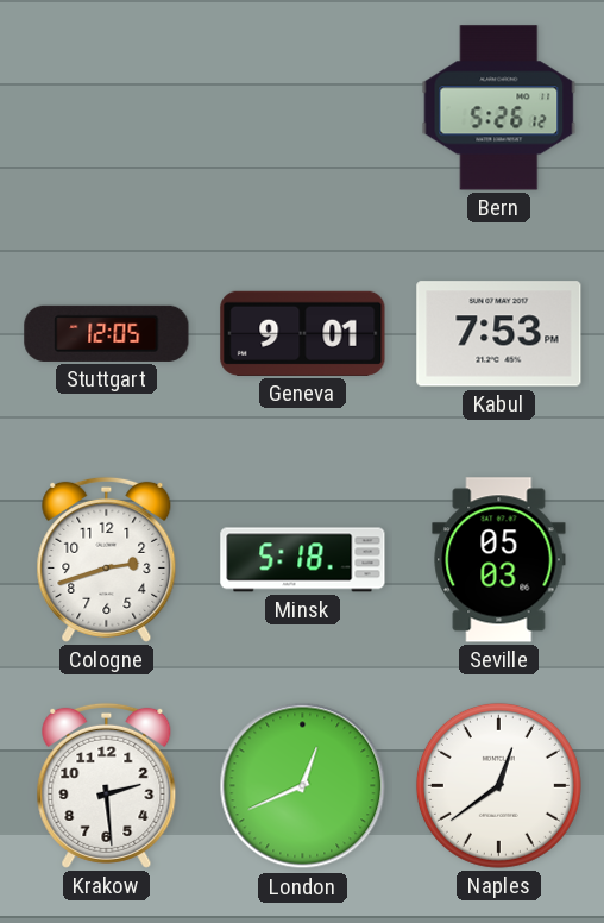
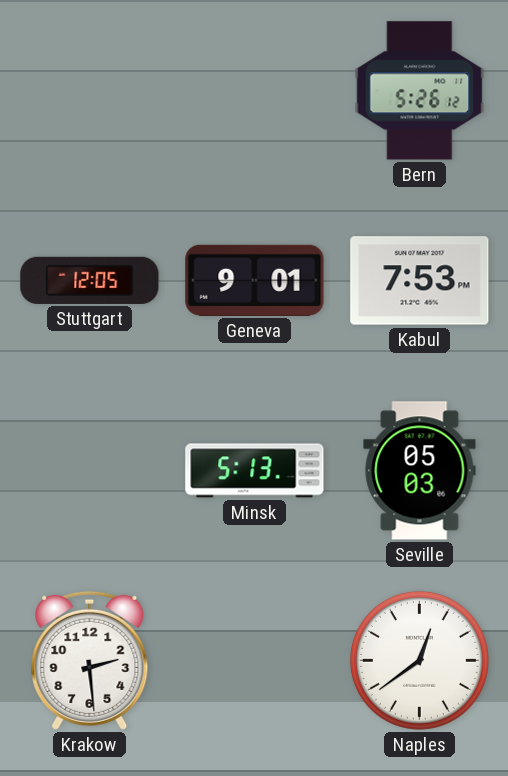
Cologne: 2:42 -> none
Minsk: 5:18 -> 5:13
London: 12:41 -> none
